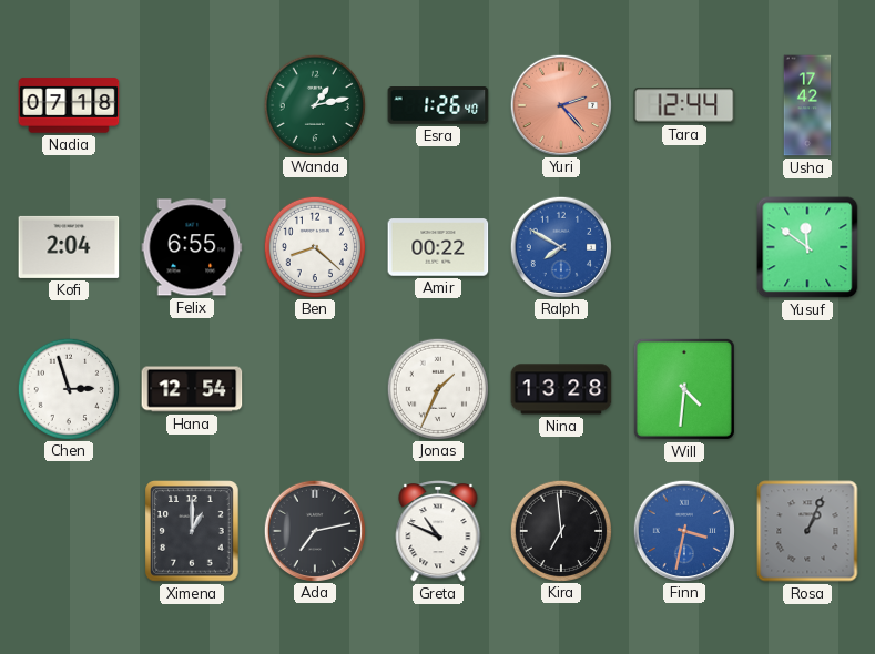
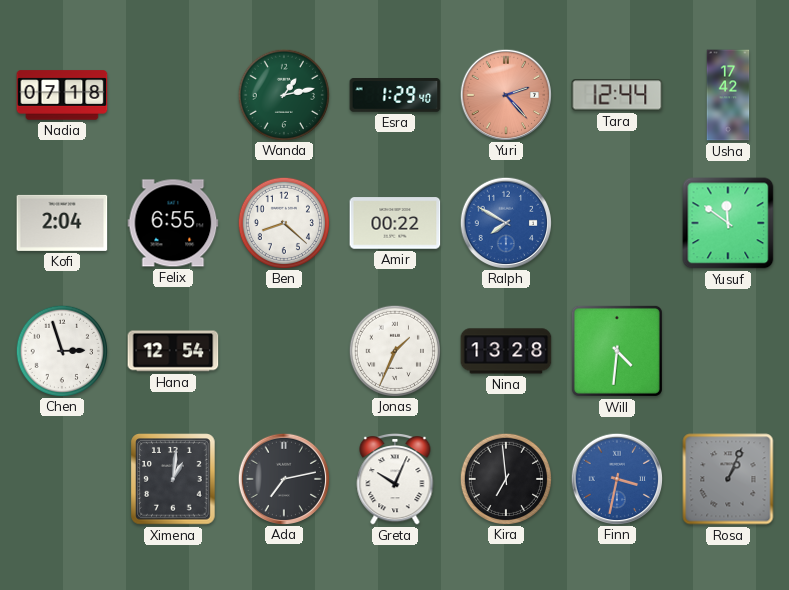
Esra: 1:26 -> 1:29
Ximena: 1:00 -> 1:01
Greta: 10:49 -> 10:04
